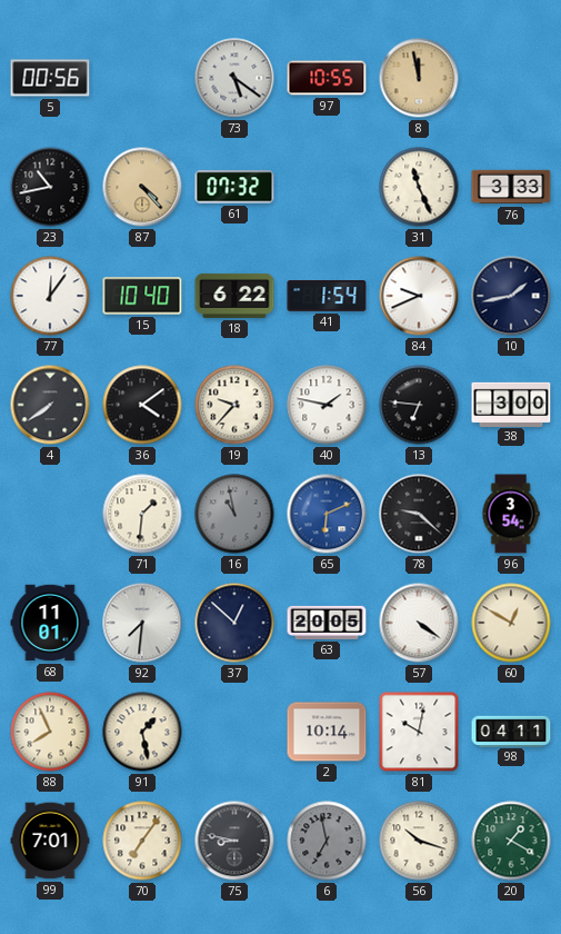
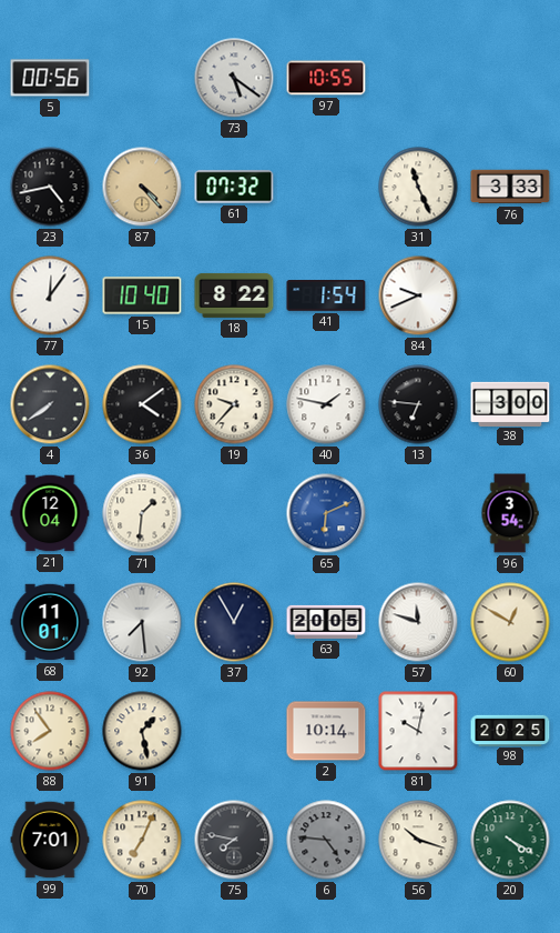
8: 11:58 -> none
23: 10:43 -> 4:43
18: 6:22 -> 8:22
10: 1:43 -> none
21: none -> 12:04
16: 10:58 -> none
78: 9:22 -> none
92: 7:31 -> 7:29
37: 12:52 -> 12:55
57: 4:21 -> 11:48
88: 7:56 -> 7:54
98: 04:11 -> 20:25
70: 7:06 -> 7:04
75: 8:47 -> 7:47
6: 6:58 -> 4:46
20: 1:20 -> 4:20
